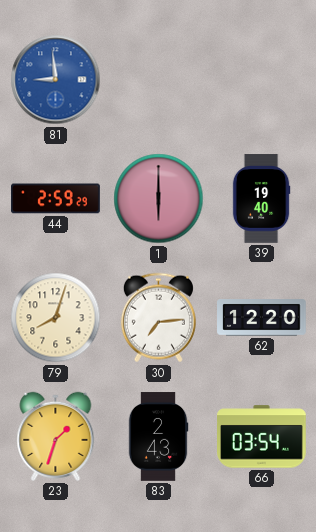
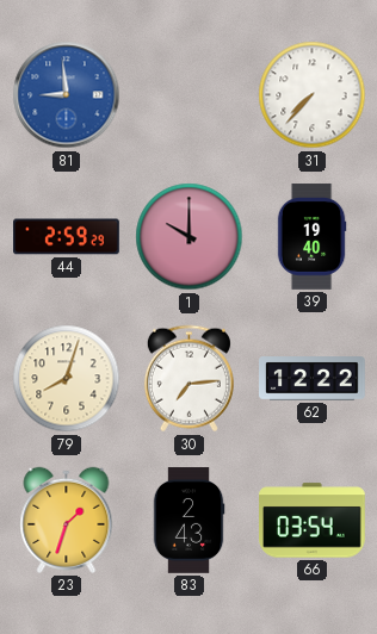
31: none -> 7:37
1: 6:00 -> 10:00
62: 12:20 -> 12:22
